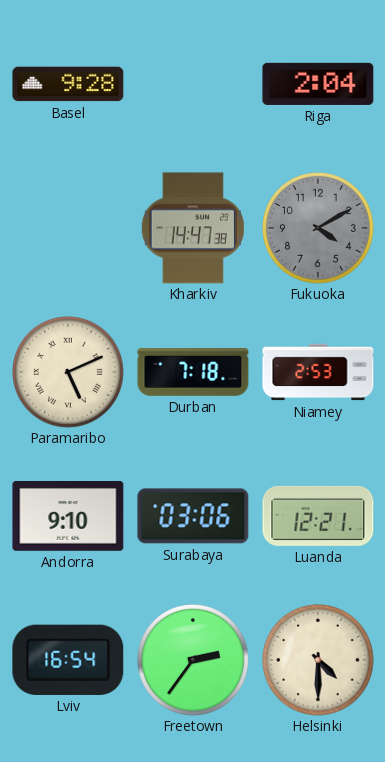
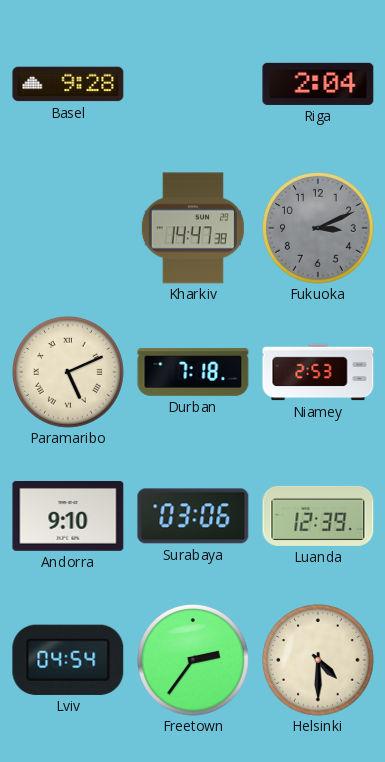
Fukuoka: 4:10 -> 3:11
Luanda: 12:21 -> 12:39
Lviv: 16:54 -> 04:54
